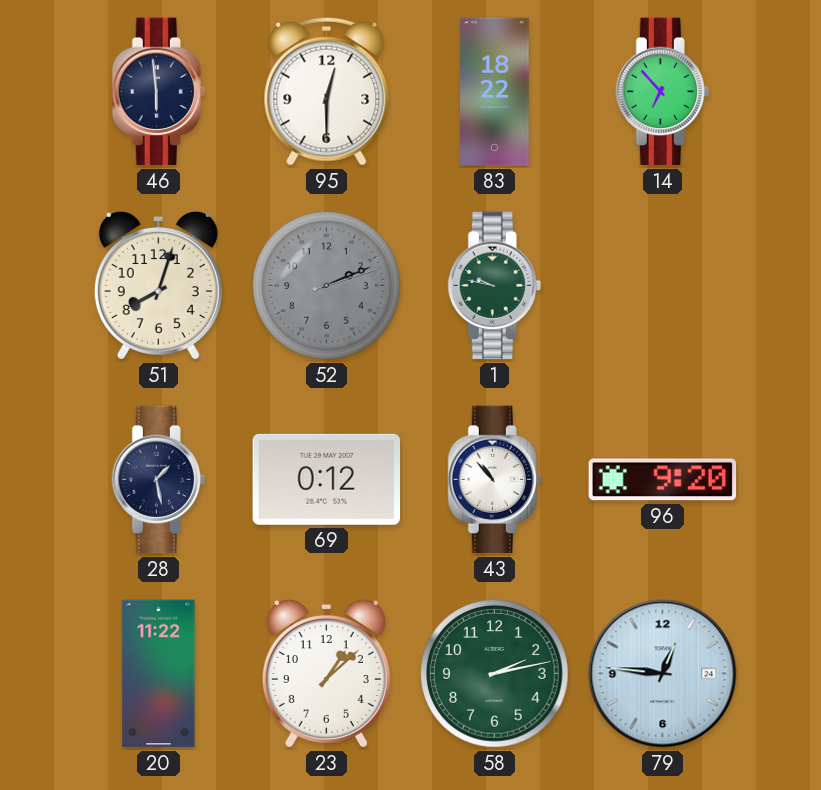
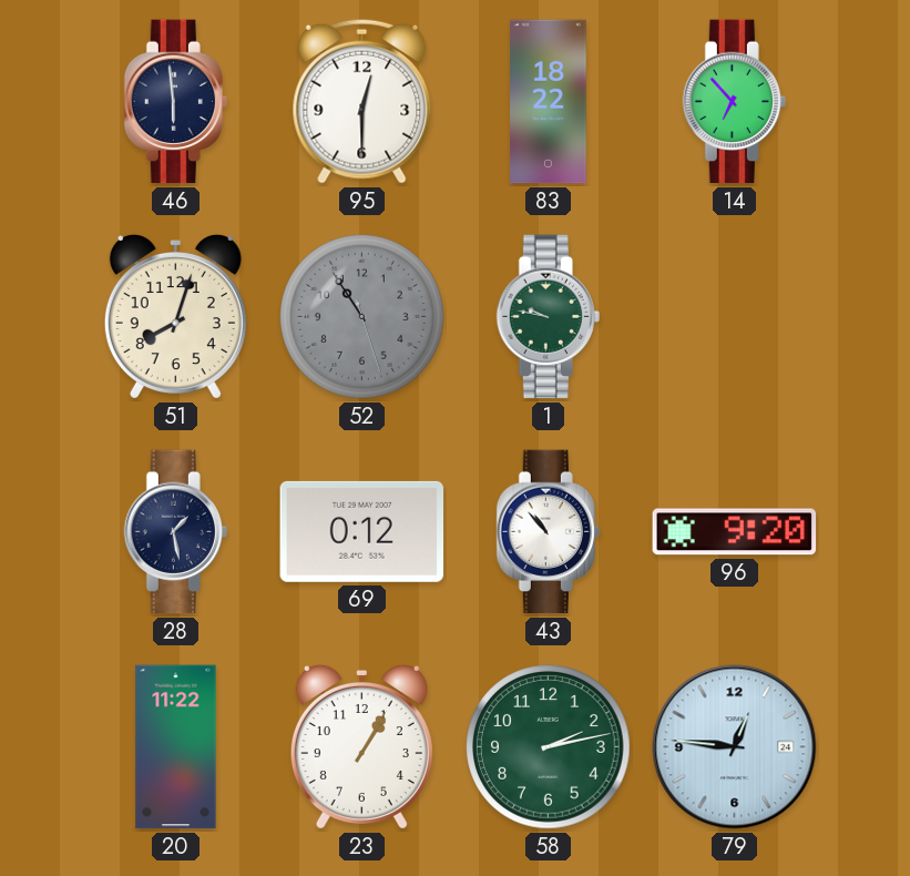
52: 2:11 -> 10:54
23: 1:08 -> 1:05
